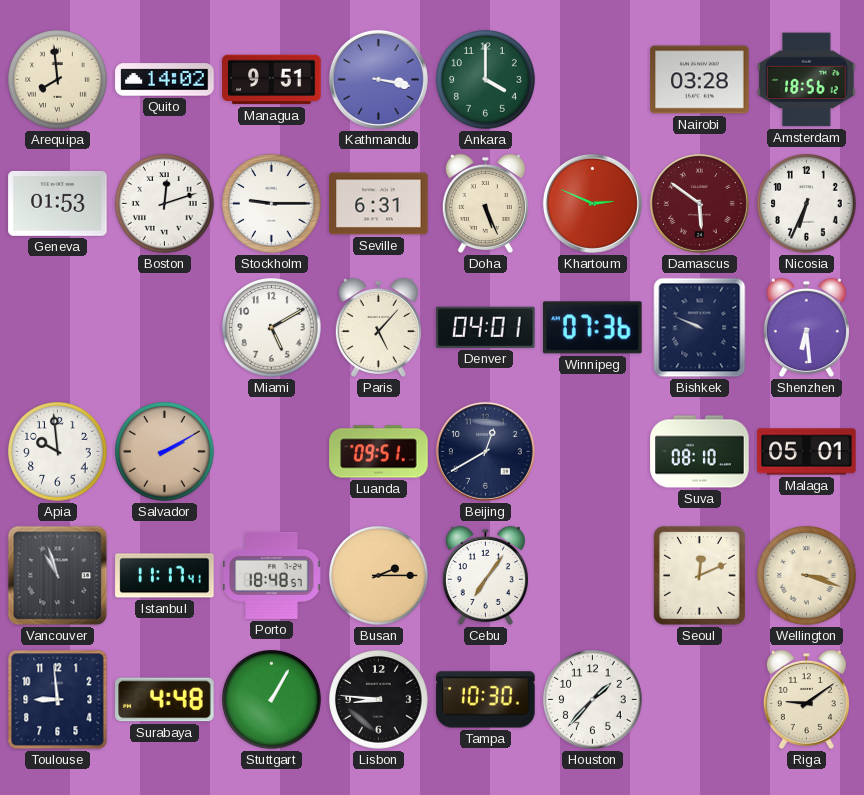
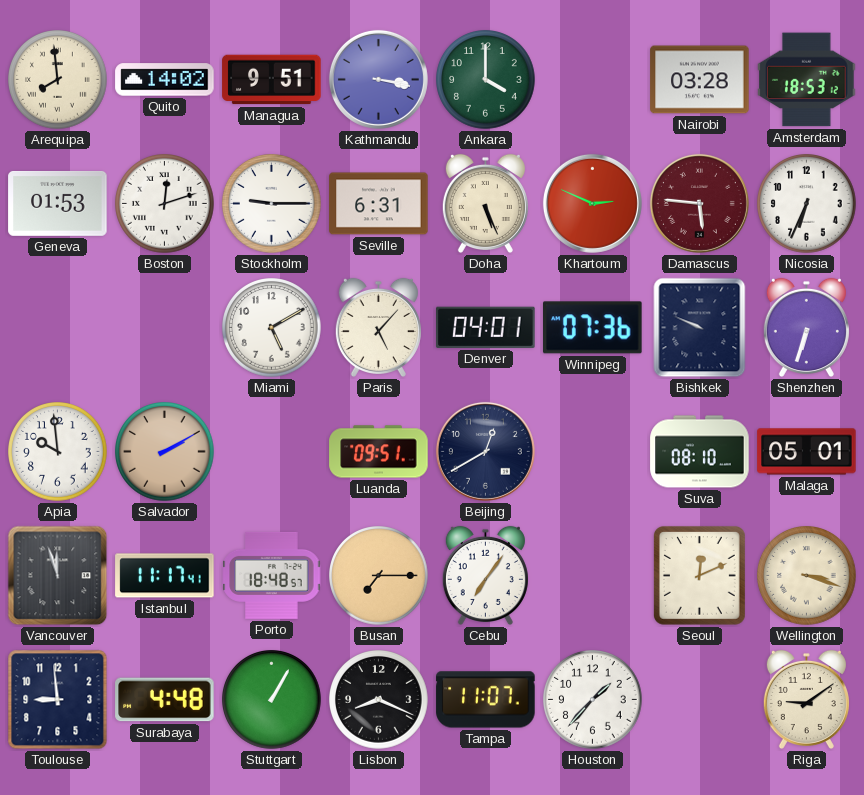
Amsterdam: 18:56 -> 18:53
Damascus: 5:51 -> 5:46
Shenzhen: 6:29 -> 6:33
Vancouver: 10:57 -> 11:57
Busan: 2:15 -> 7:15
Lisbon: 8:46 -> 8:19
Tampa: 10:30 -> 11:07
